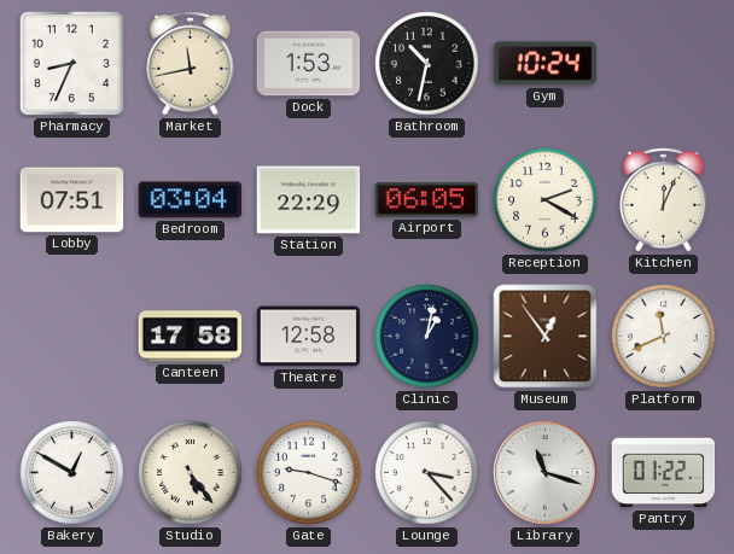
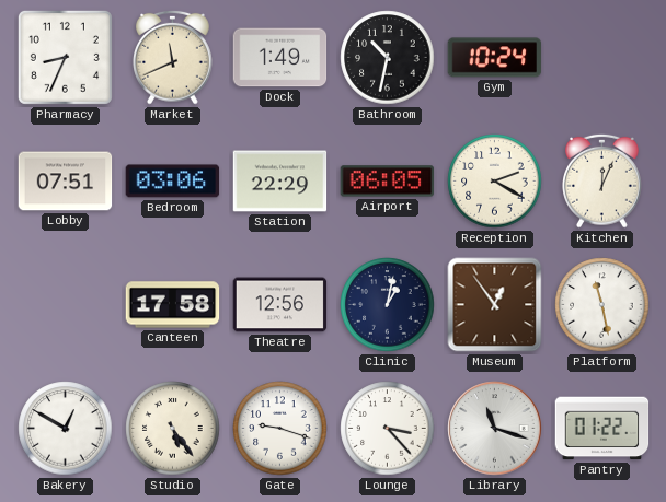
Market: 11:43 -> 11:41
Dock: 1:53 -> 1:49
Bedroom: 03:04 -> 03:06
Theatre: 12:58 -> 12:56
Platform: 11:41 -> 11:28
